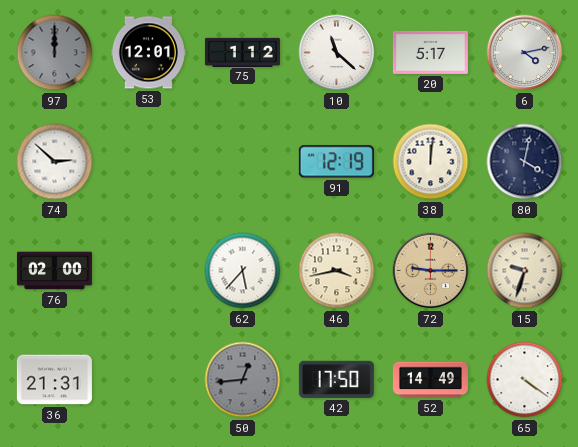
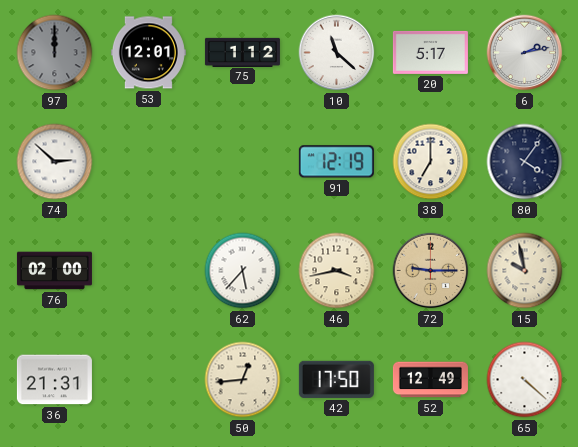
6: 4:13 -> 2:13
38: 12:01 -> 7:00
80: 4:02 -> 4:06
15: 9:33 -> 9:58
50 dial: grey -> cream
52: 14:49 -> 12:49
65: 4:21 -> 4:22
